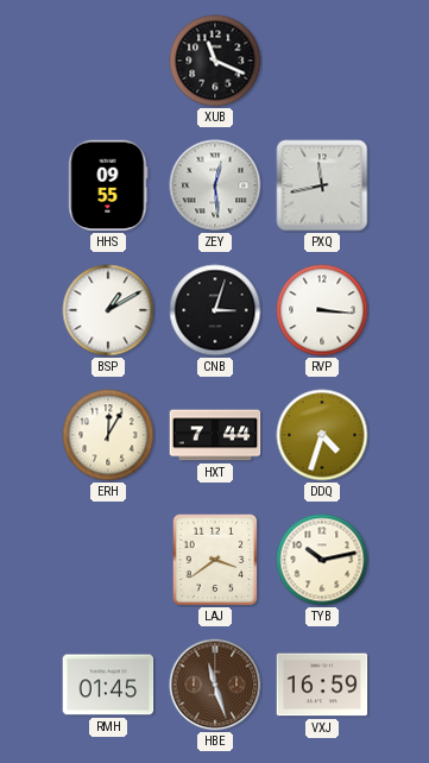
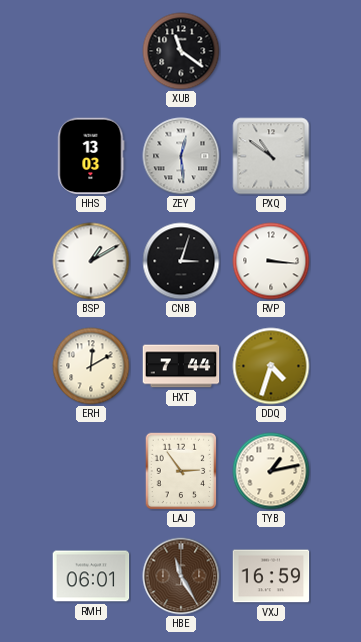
XUB: 11:19 -> 11:21
HHS: 09:55 -> 13:03
PXQ: 11:43 -> 10:51
ERH: 12:05 -> 12:10
LAJ: 3:39 -> 2:54
TYB: 10:13 -> 1:13
RMH: 01:45 -> 06:01
HBE: 11:27 -> 11:25
